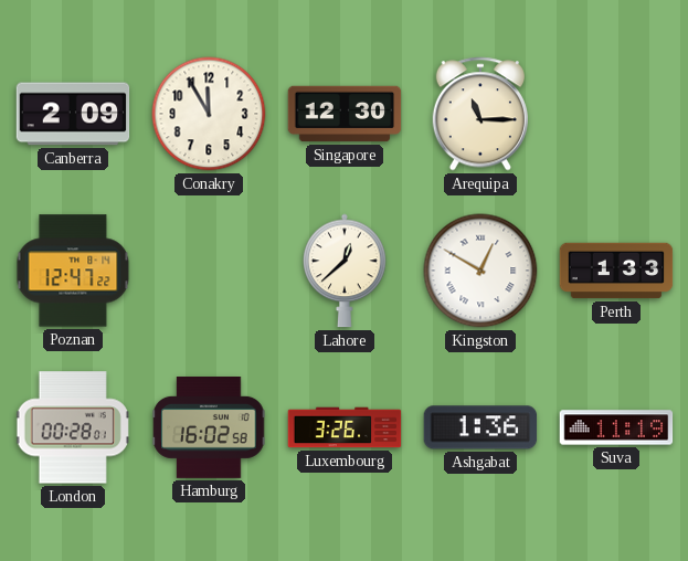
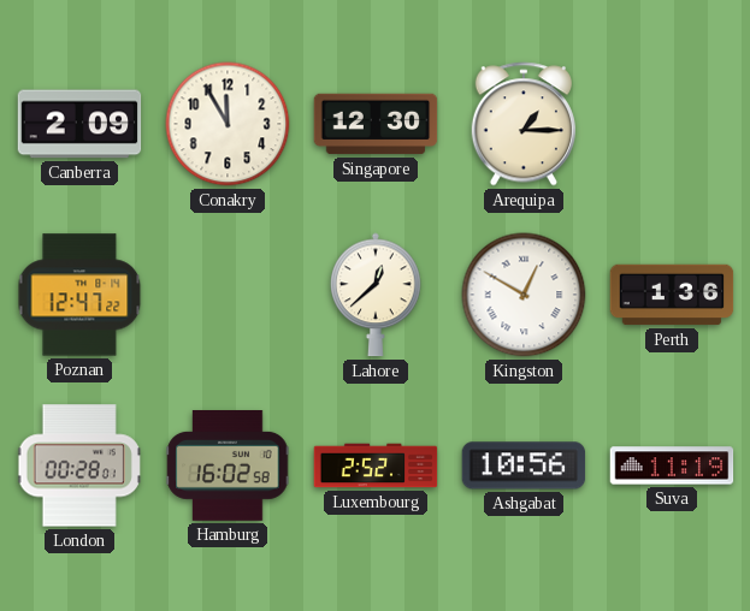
Arequipa: 11:15 -> 1:15
Perth: 1:33 -> 1:36
Luxembourg: 3:26 -> 2:52
Ashgabat: 1:36 -> 10:56
